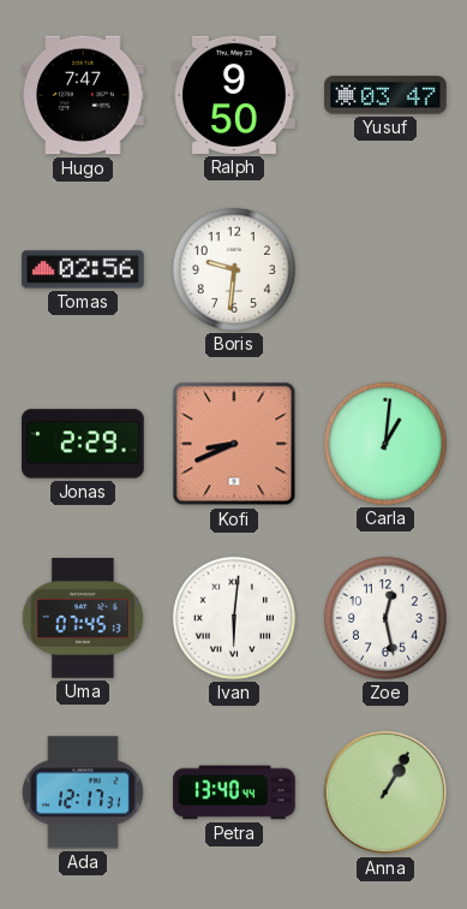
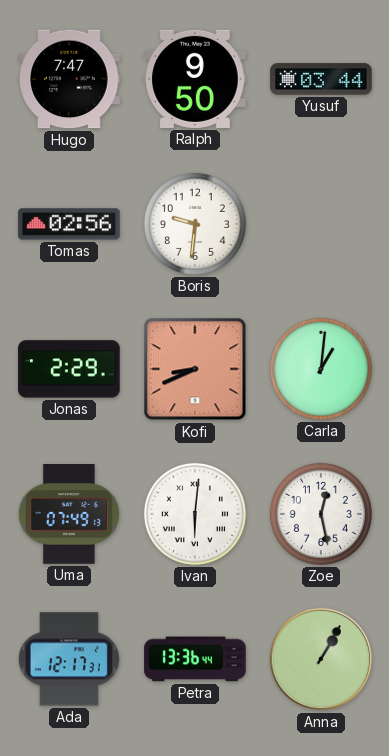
Yusuf: 03:47 -> 03:44
Uma: 07:45 -> 07:49
Petra: 13:40 -> 13:36
